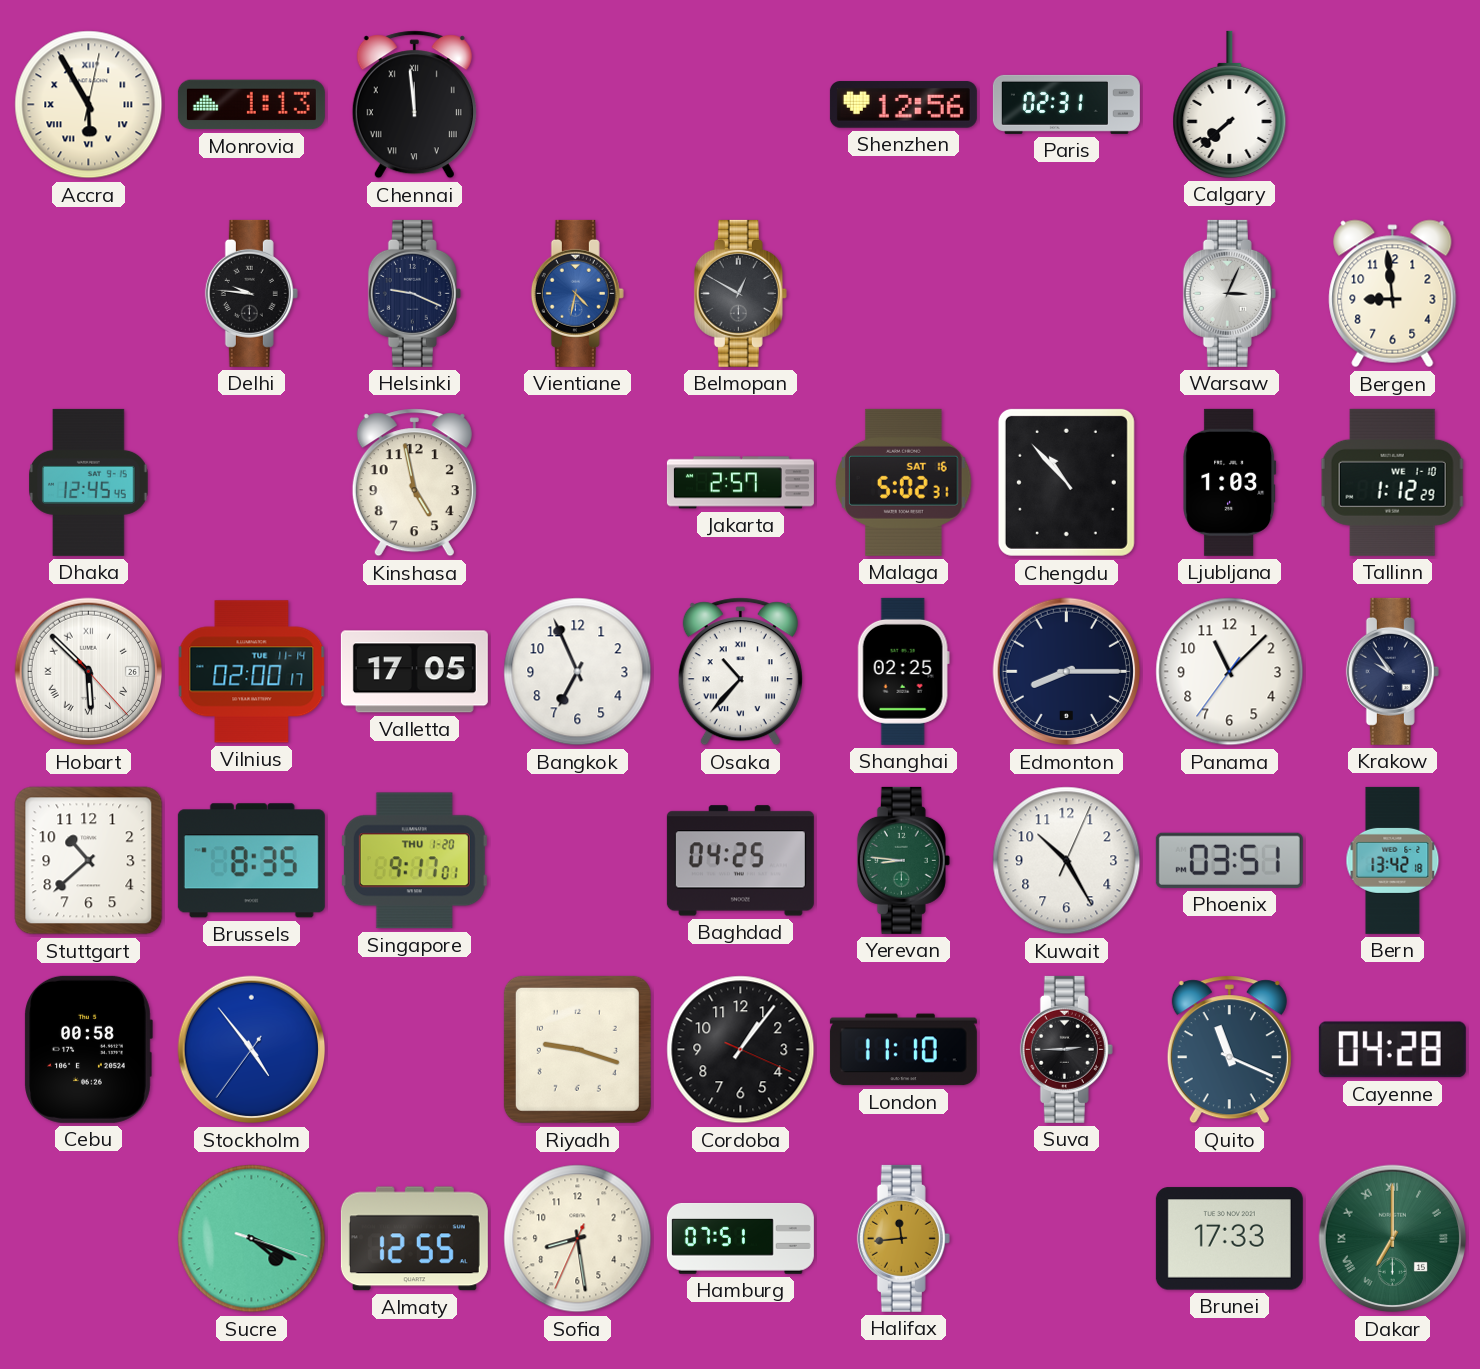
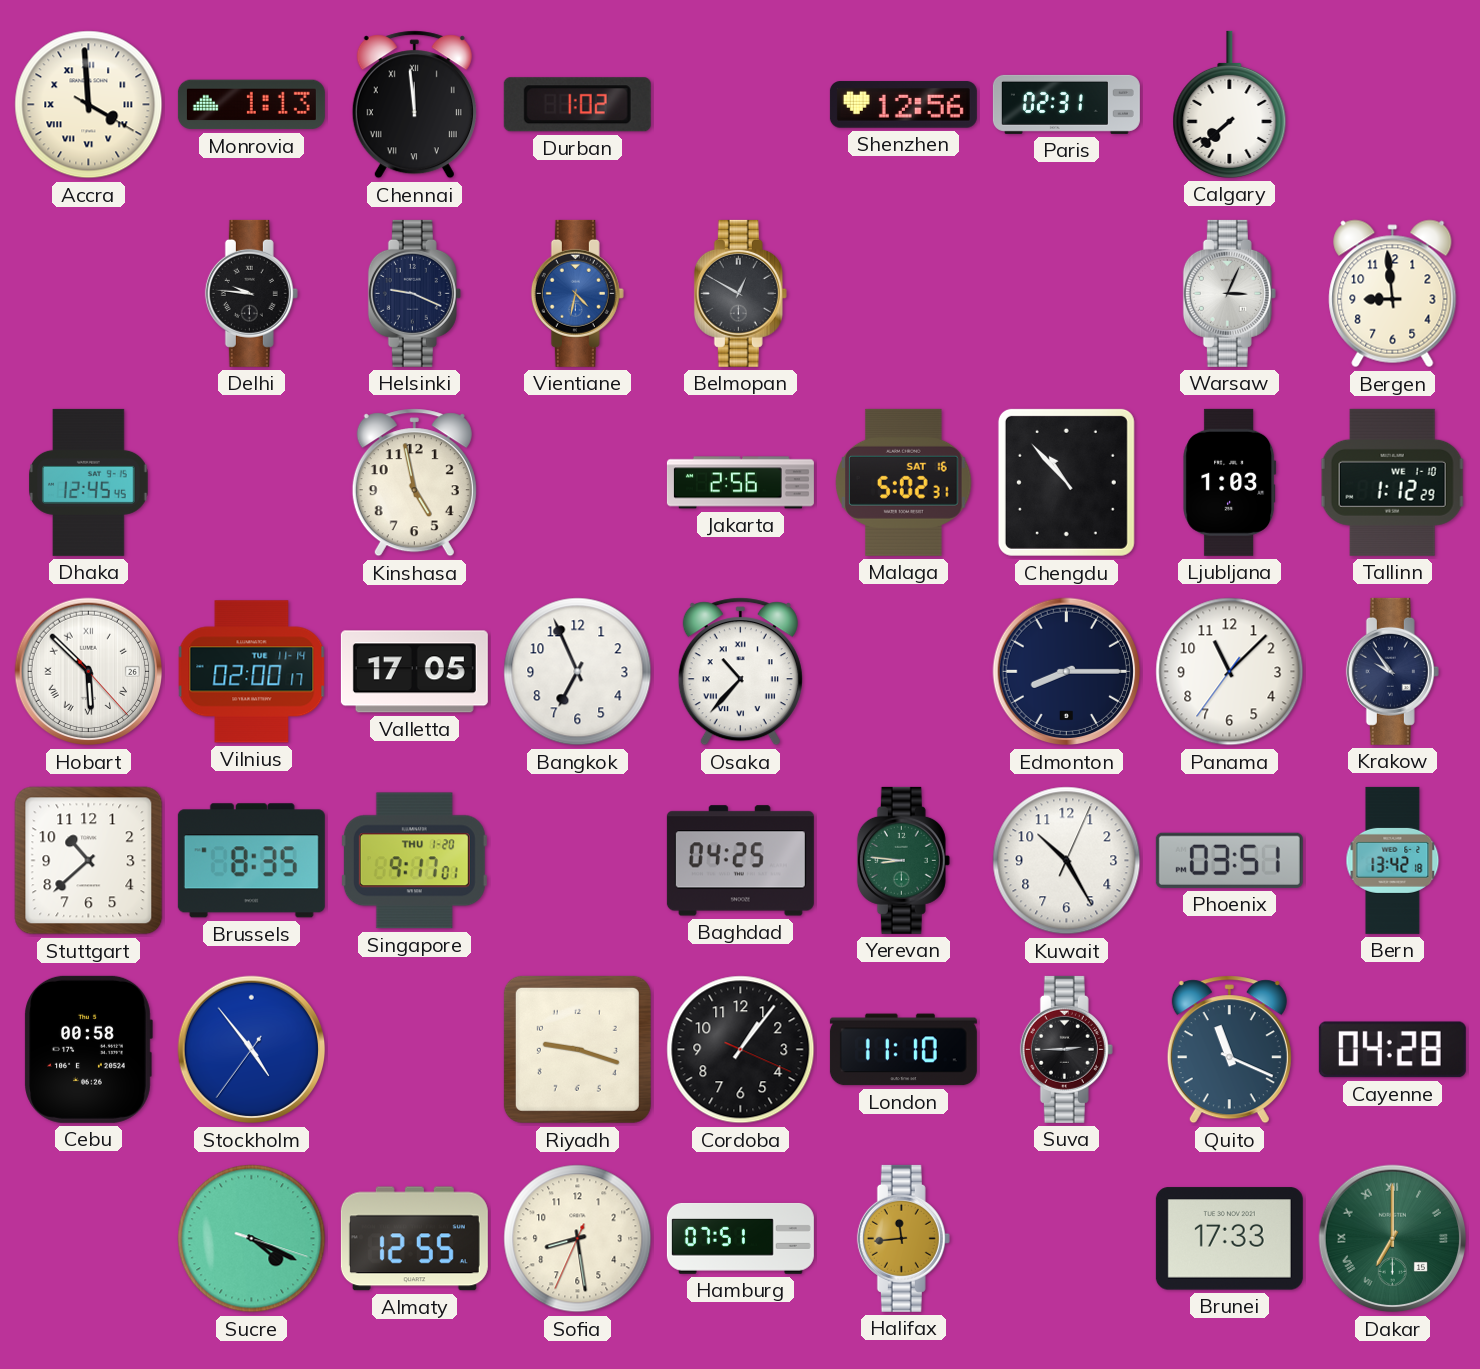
Accra: 5:55 -> 3:59
Durban: none -> 1:02
Jakarta: 2:57 -> 2:56
Shanghai: 02:25 -> none
